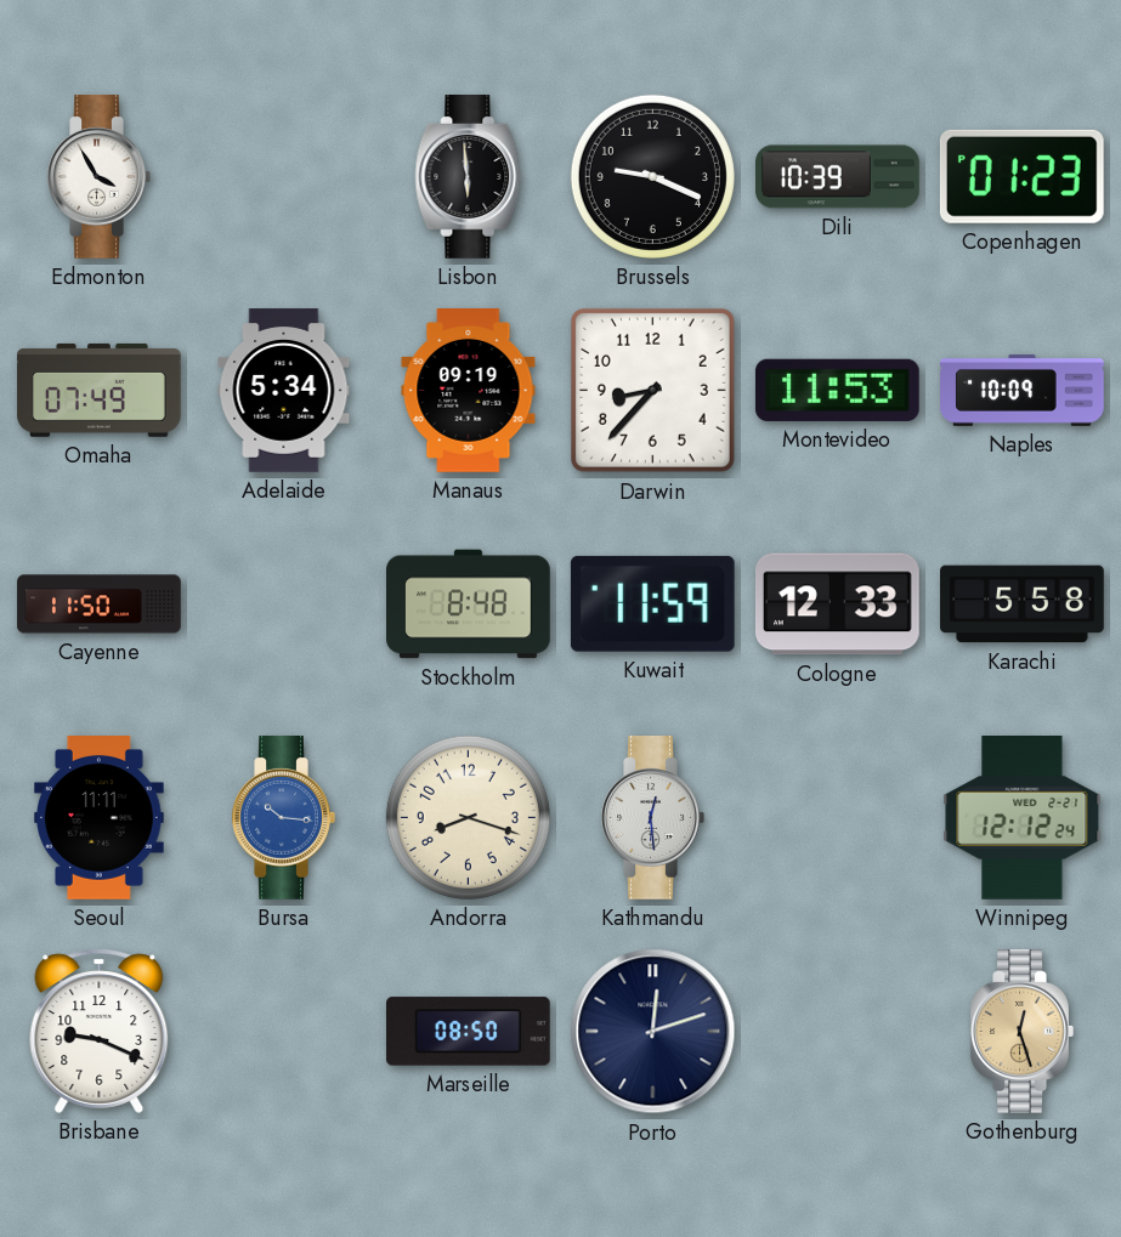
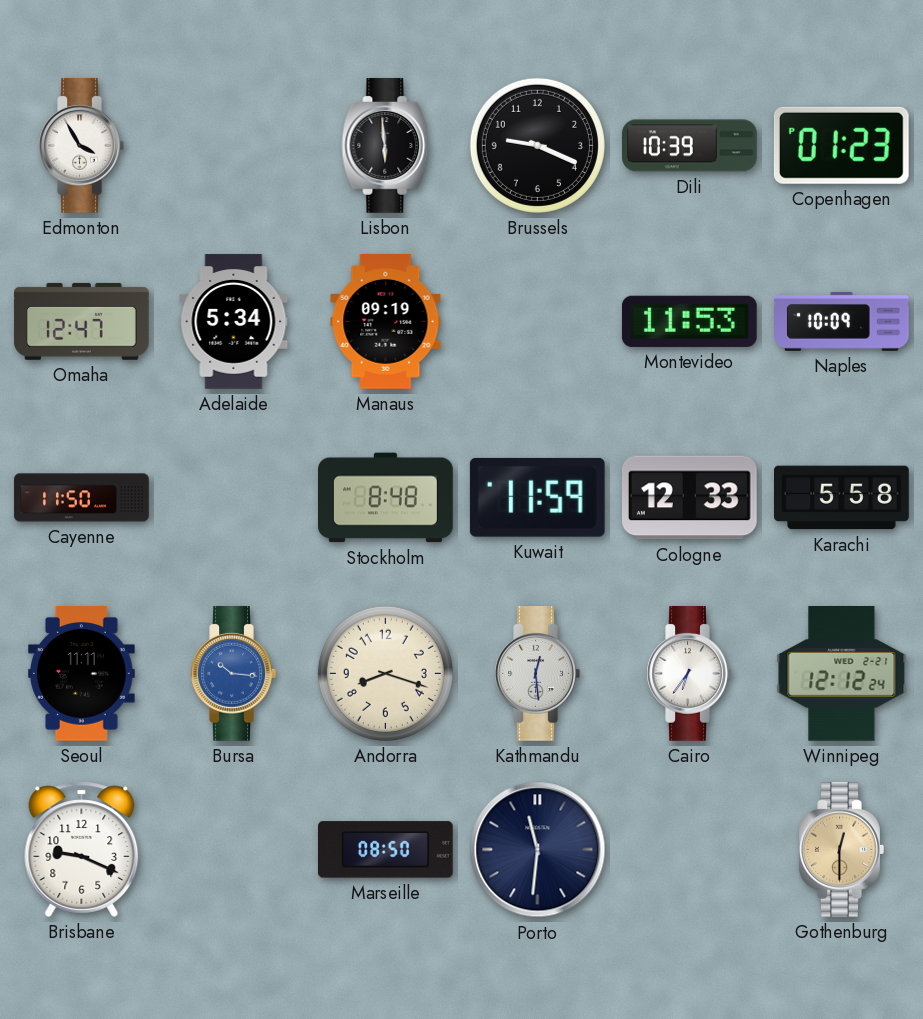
Omaha: 07:49 -> 12:47
Darwin: 8:37 -> none
Cairo: none -> 6:36
Porto: 12:12 -> 11:31
Gothenburg: 12:27 -> 12:30
